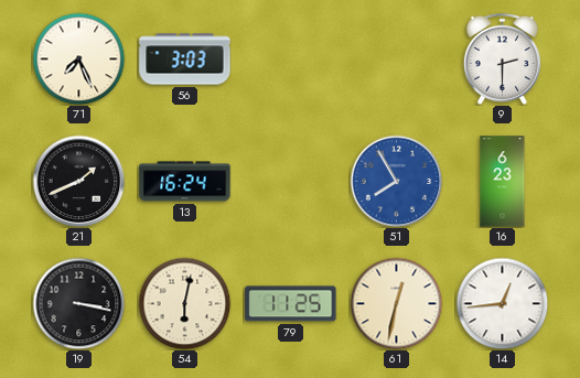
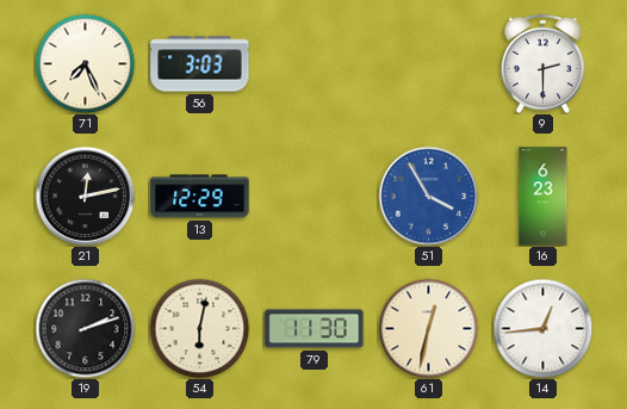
21: 1:41 -> 12:13
13: 16:24 -> 12:29
51: 7:55 -> 3:55
19: 3:17 -> 2:12
79: 11:25 -> 11:30
